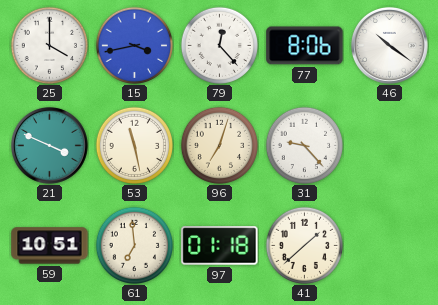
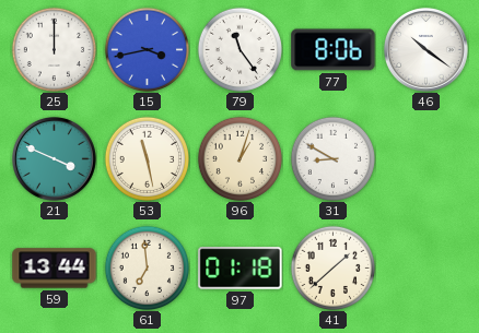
25: 4:00 -> 12:00
79: 12:23 -> 11:24
96: 7:03 -> 1:03
31: 9:23 -> 8:50
59: 10:51 -> 13:44
